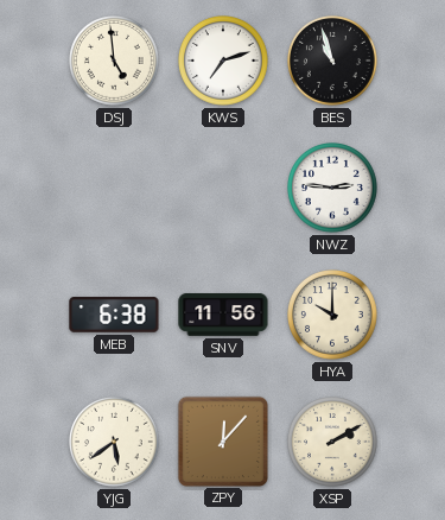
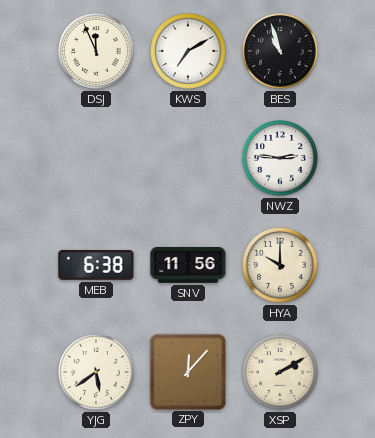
DSJ: 4:59 -> 11:56
KWS: 7:12 -> 7:10
